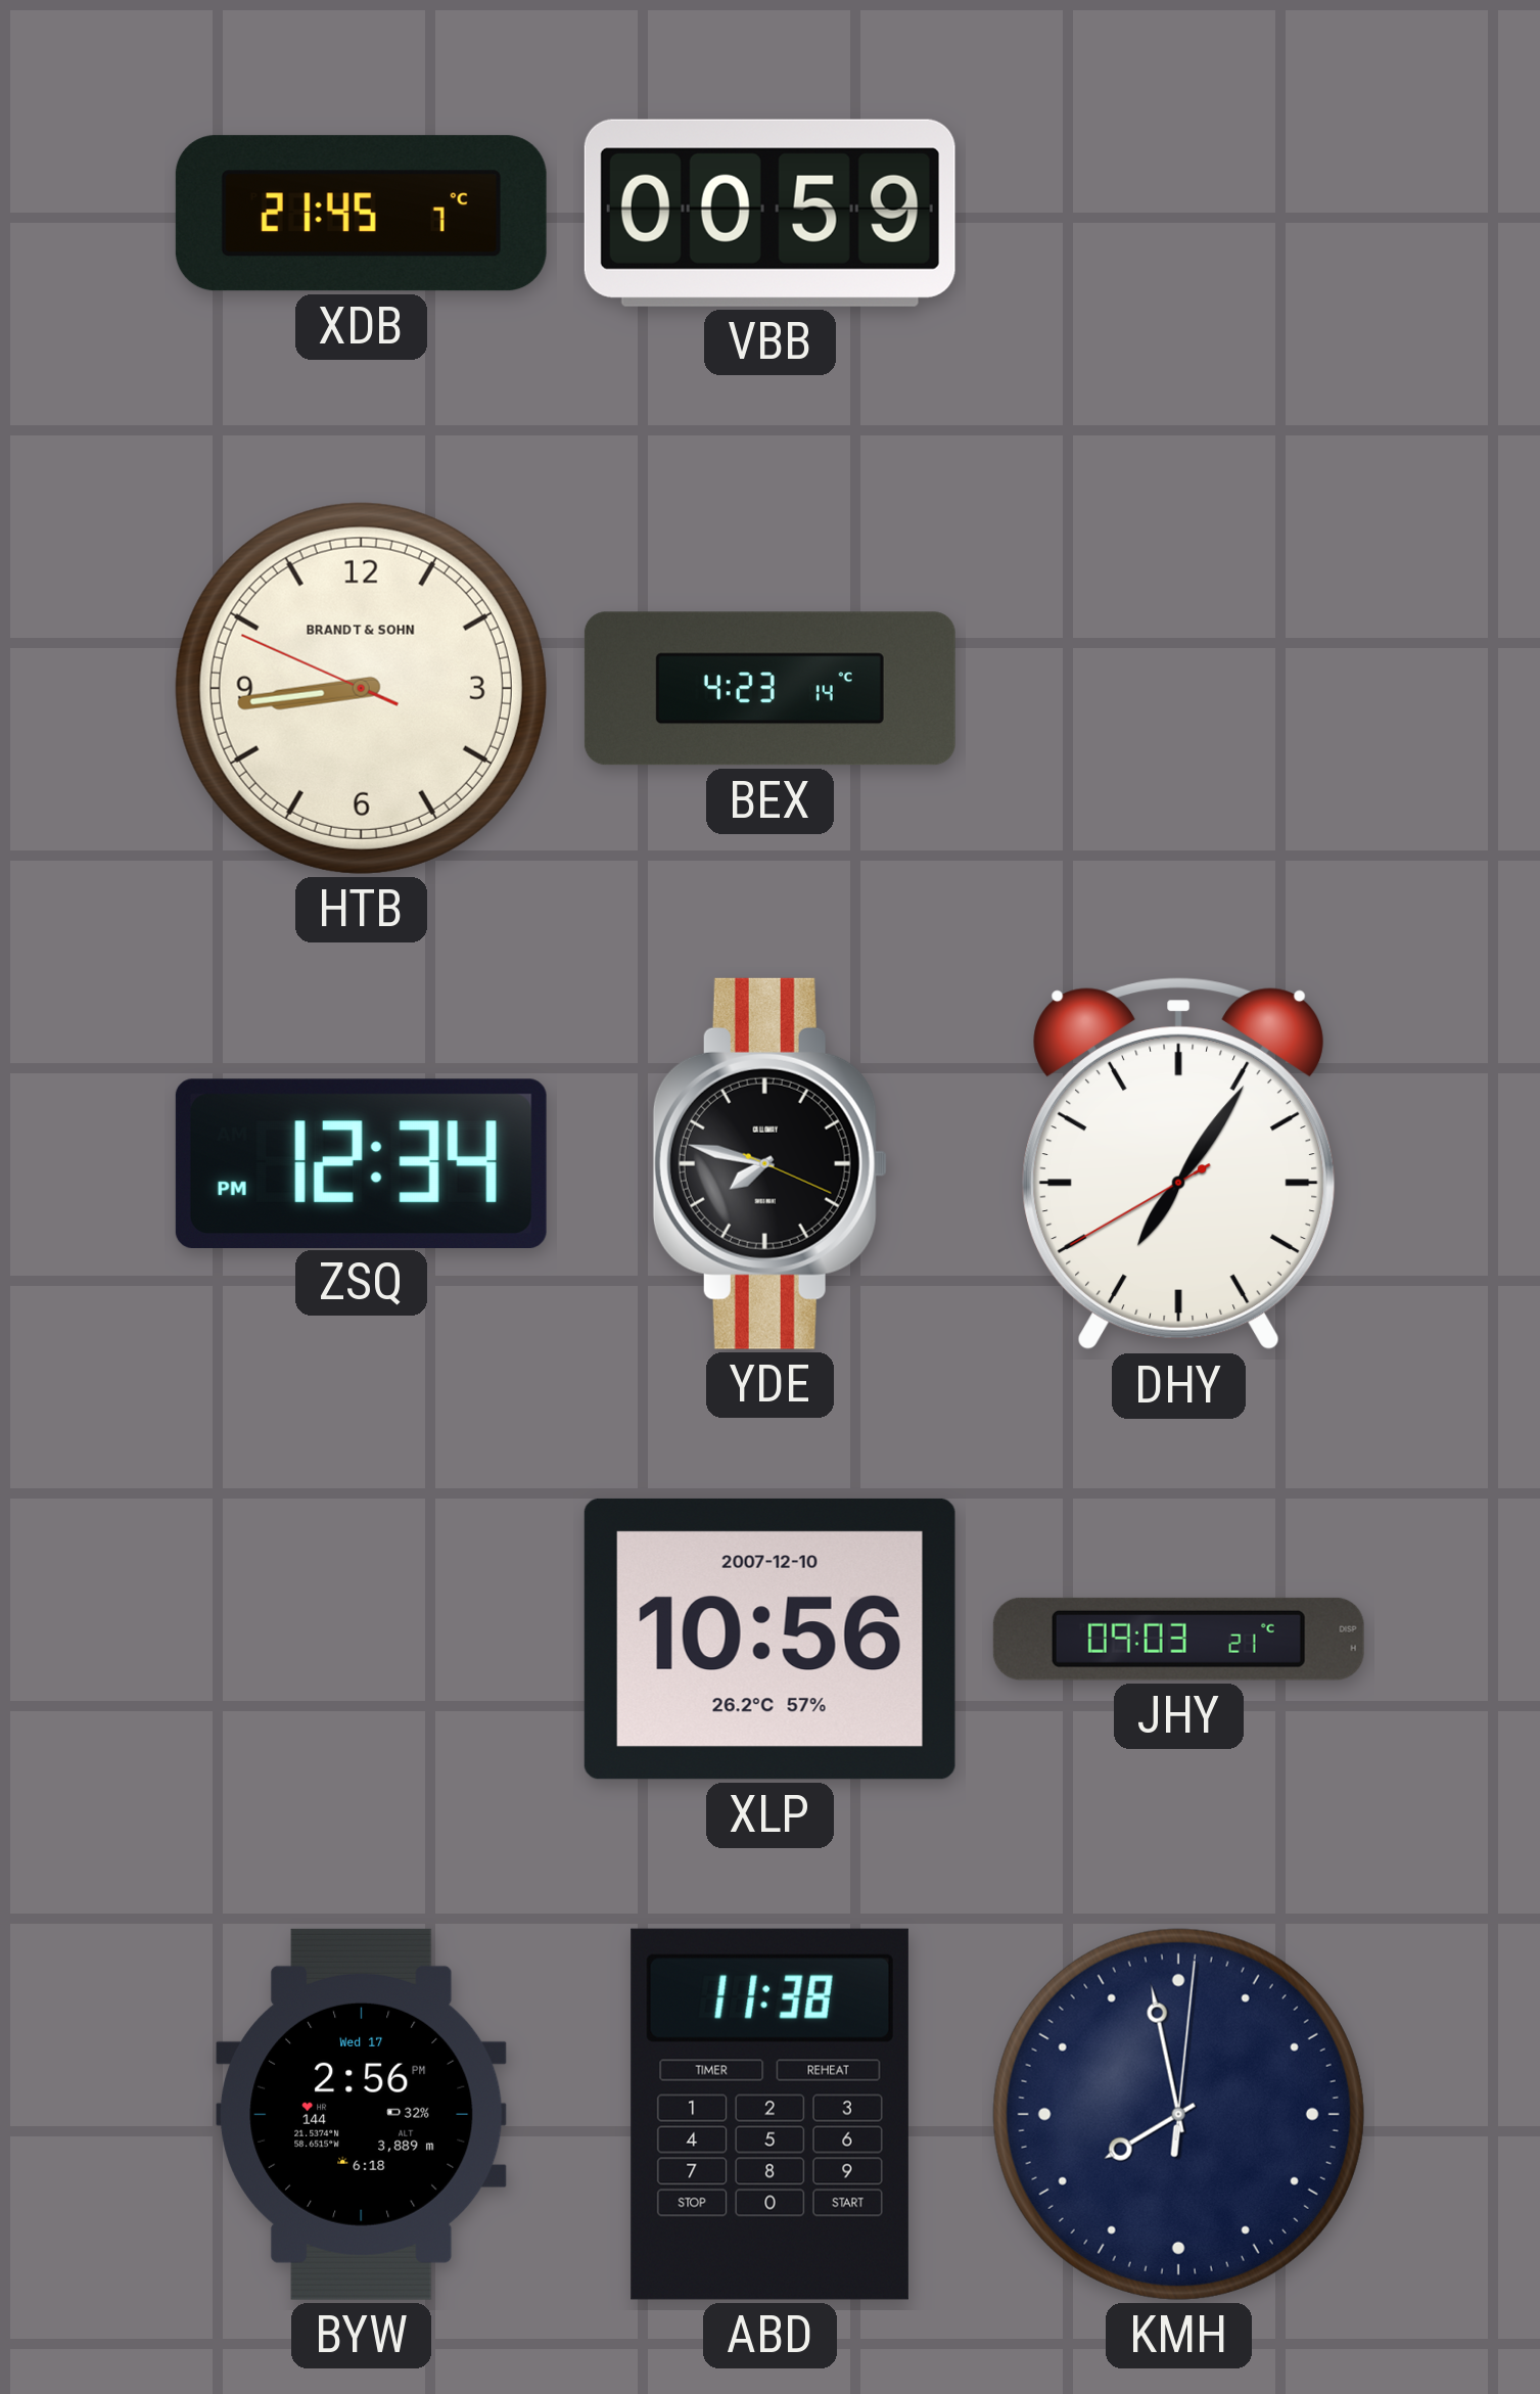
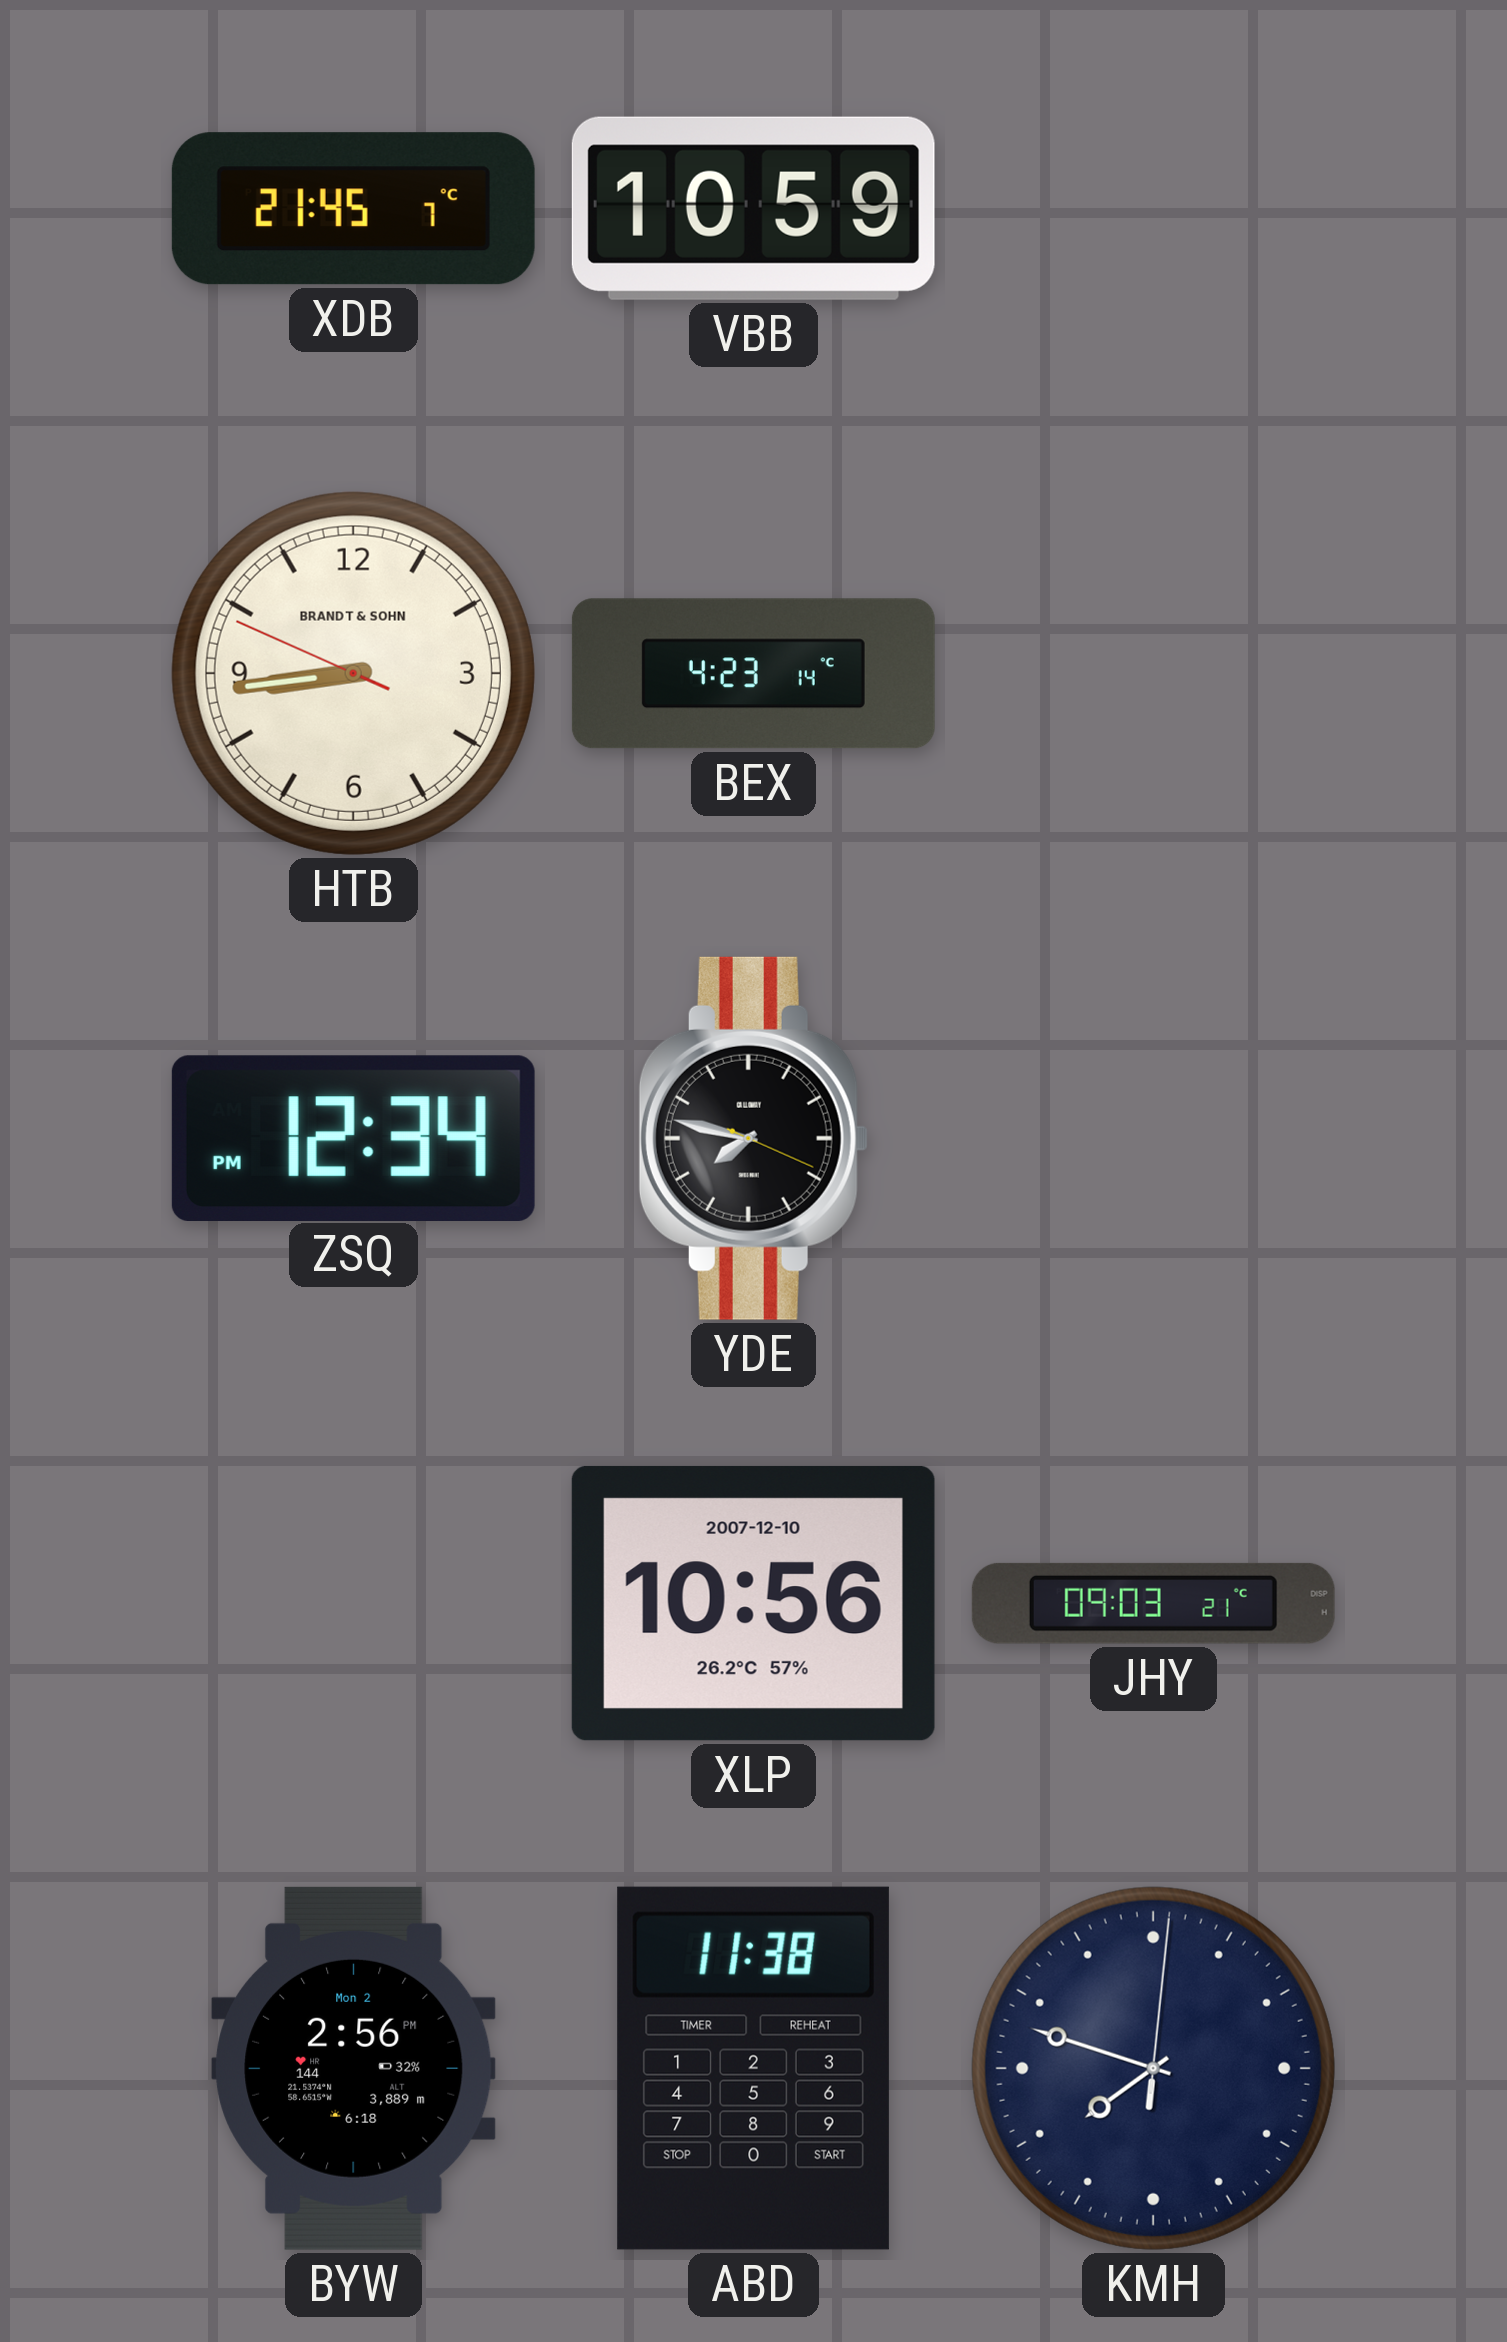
VBB: 00:59 -> 10:59
DHY: 7:05 -> none
BYW date: Wed 17 -> Mon 2
KMH: 7:58 -> 7:48
